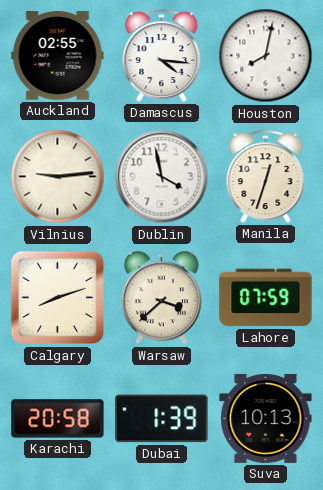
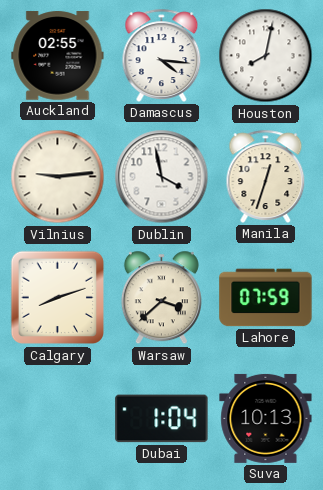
Karachi: 20:58 -> none
Dubai: 1:39 -> 1:04
